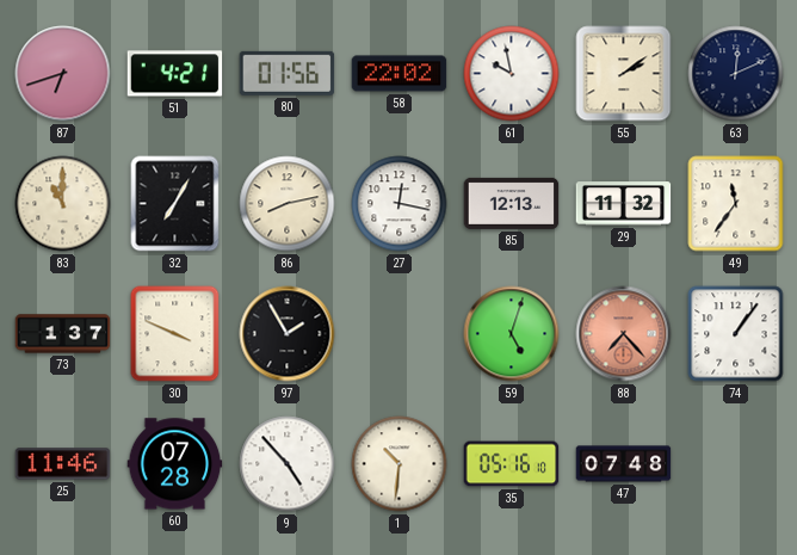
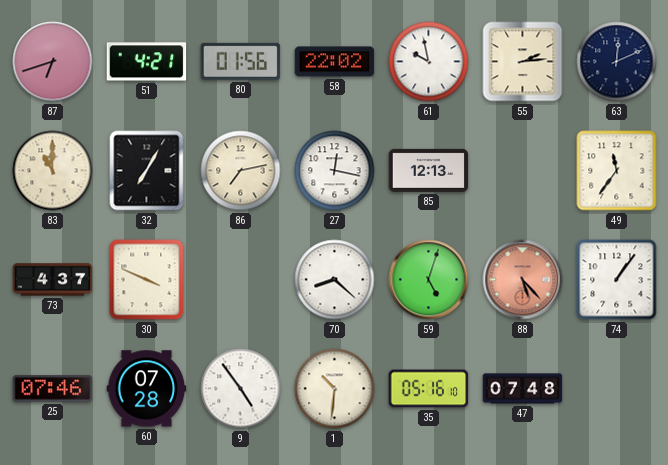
55: 2:09 -> 2:14
86: 8:13 -> 7:13
29: 11:32 -> none
73: 1:37 -> 4:37
97: 1:55 -> none
70: none -> 8:22
88: 7:23 -> 5:23
25: 11:46 -> 07:46
9: 4:53 -> 4:54
